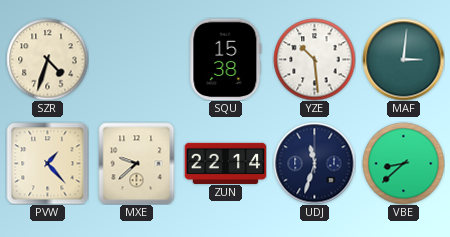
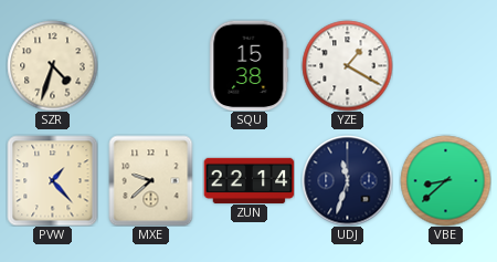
YZE: 10:29 -> 1:20
MAF: 3:01 -> none
